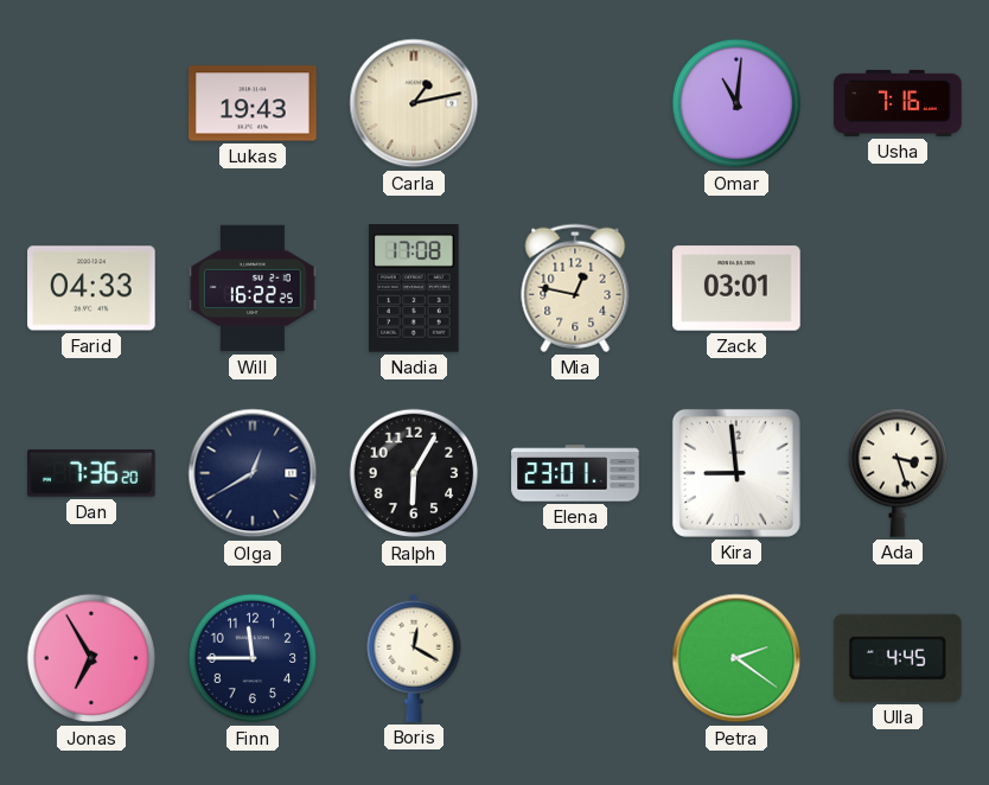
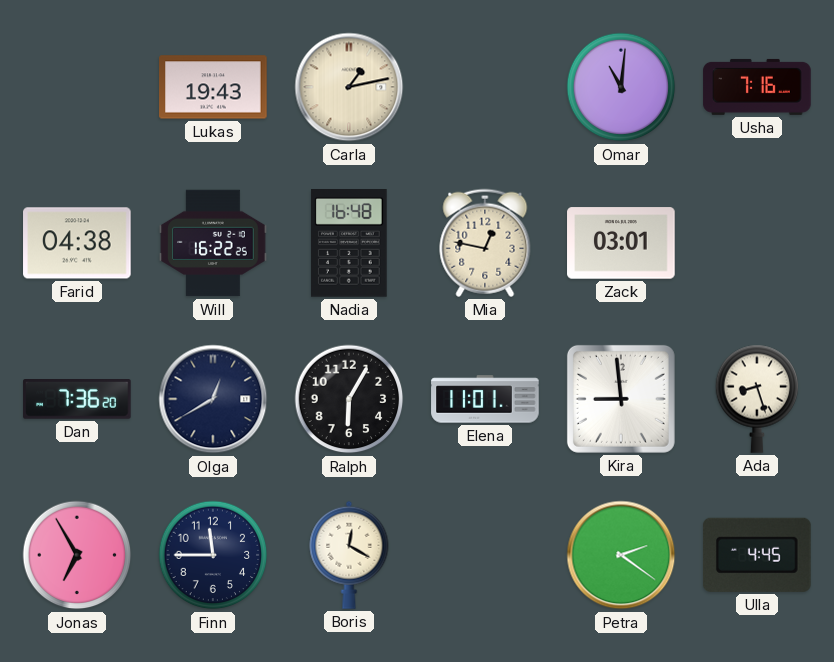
Farid: 04:33 -> 04:38
Nadia: 17:08 -> 16:48
Elena: 23:01 -> 11:01
Ada: 3:27 -> 8:27
